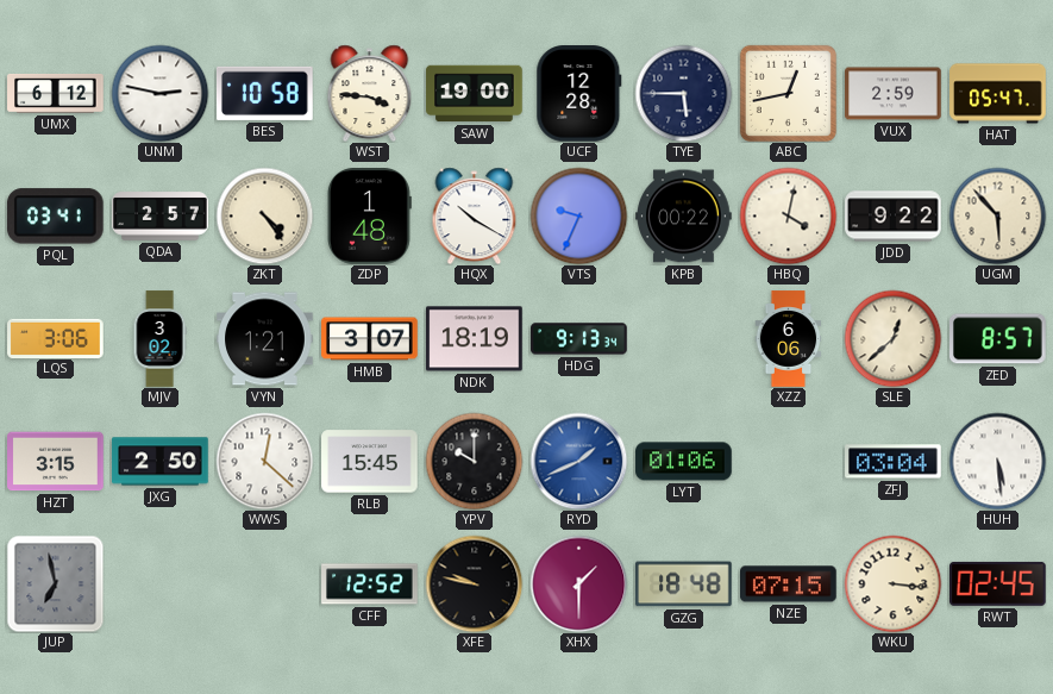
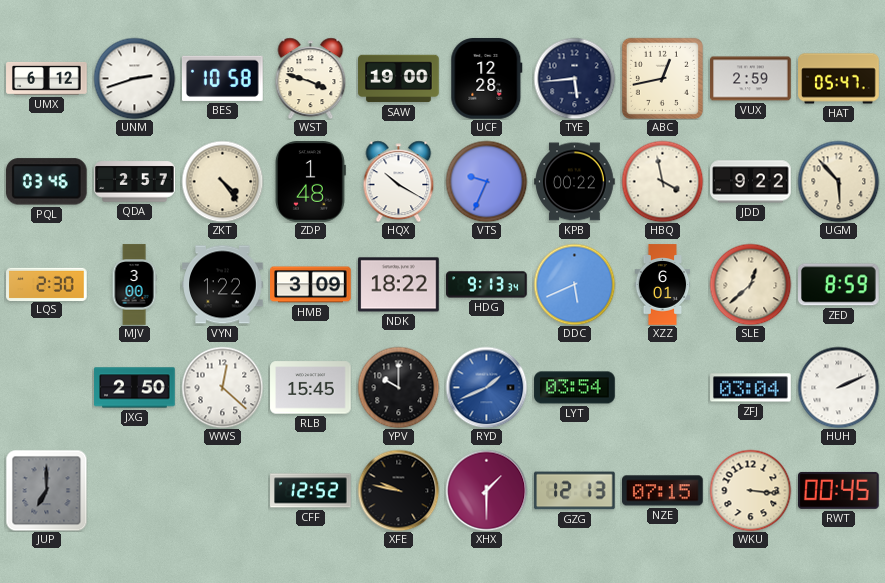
UNM: 2:47 -> 2:42
WST: 3:46 -> 3:48
TYE: 5:45 -> 5:44
PQL: 03:41 -> 03:46
HBQ: 4:02 -> 3:58
LQS: 3:06 -> 2:30
MJV: 3:02 -> 3:00
VYN: 1:21 -> 1:22
HMB: 3:07 -> 3:09
NDK: 18:19 -> 18:22
DDC: none -> 5:41
XZZ: 6:06 -> 6:01
ZED: 8:57 -> 8:59
HZT: 3:15 -> none
LYT: 01:06 -> 03:54
HUH: 5:29 -> 2:11
JUP: 6:58 -> 7:00
GZG: 18:48 -> 12:13
RWT: 02:45 -> 00:45
